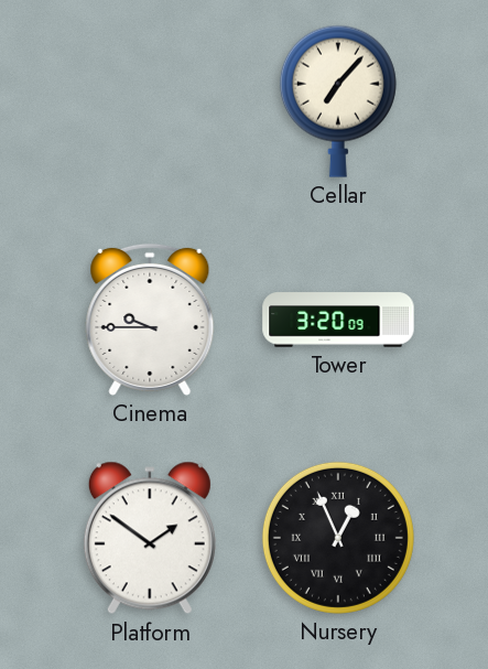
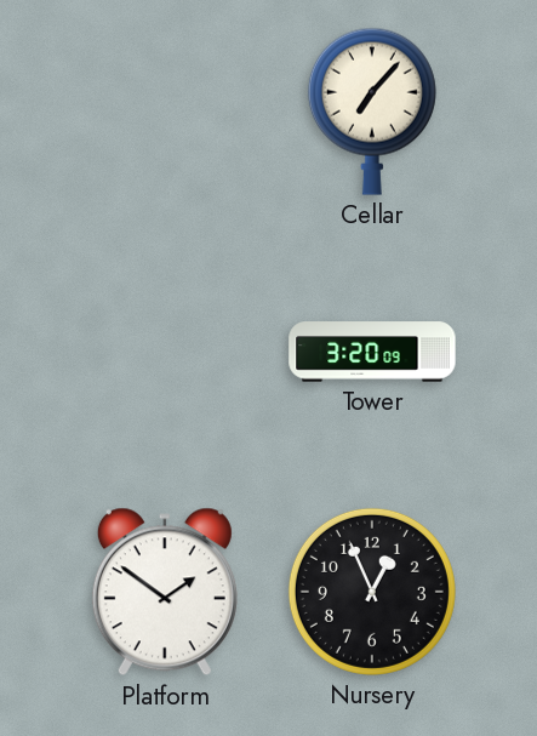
Cinema: 9:45 -> none
Nursery numerals: Roman -> Arabic
